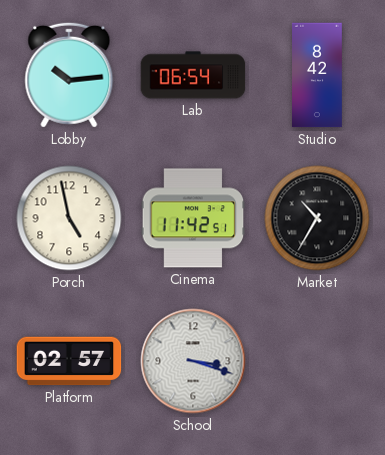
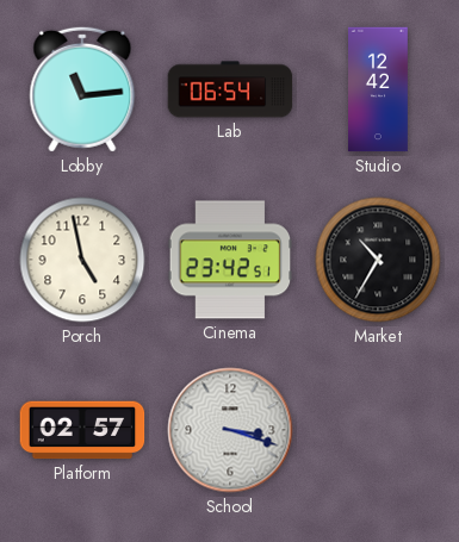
Lobby: 10:14 -> 11:14
Studio: 8:42 -> 12:42
Cinema: 11:42 -> 23:42
